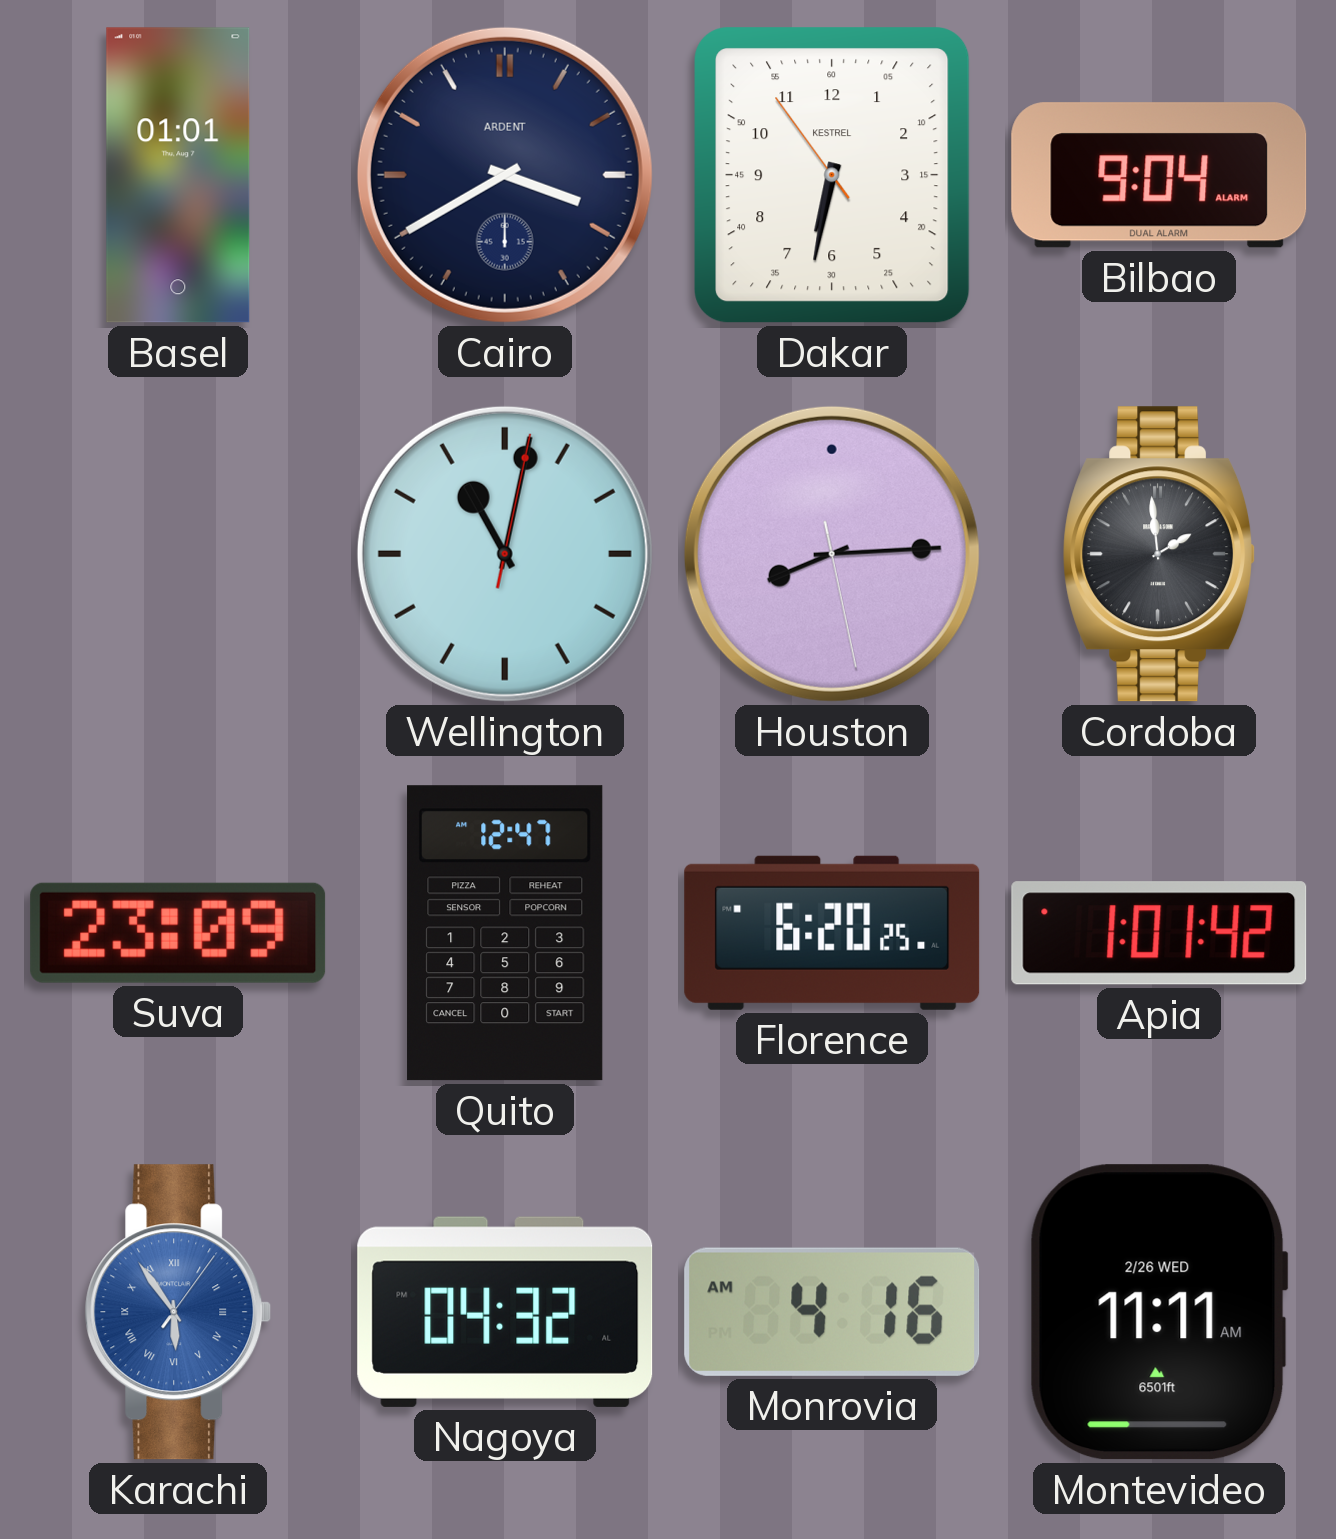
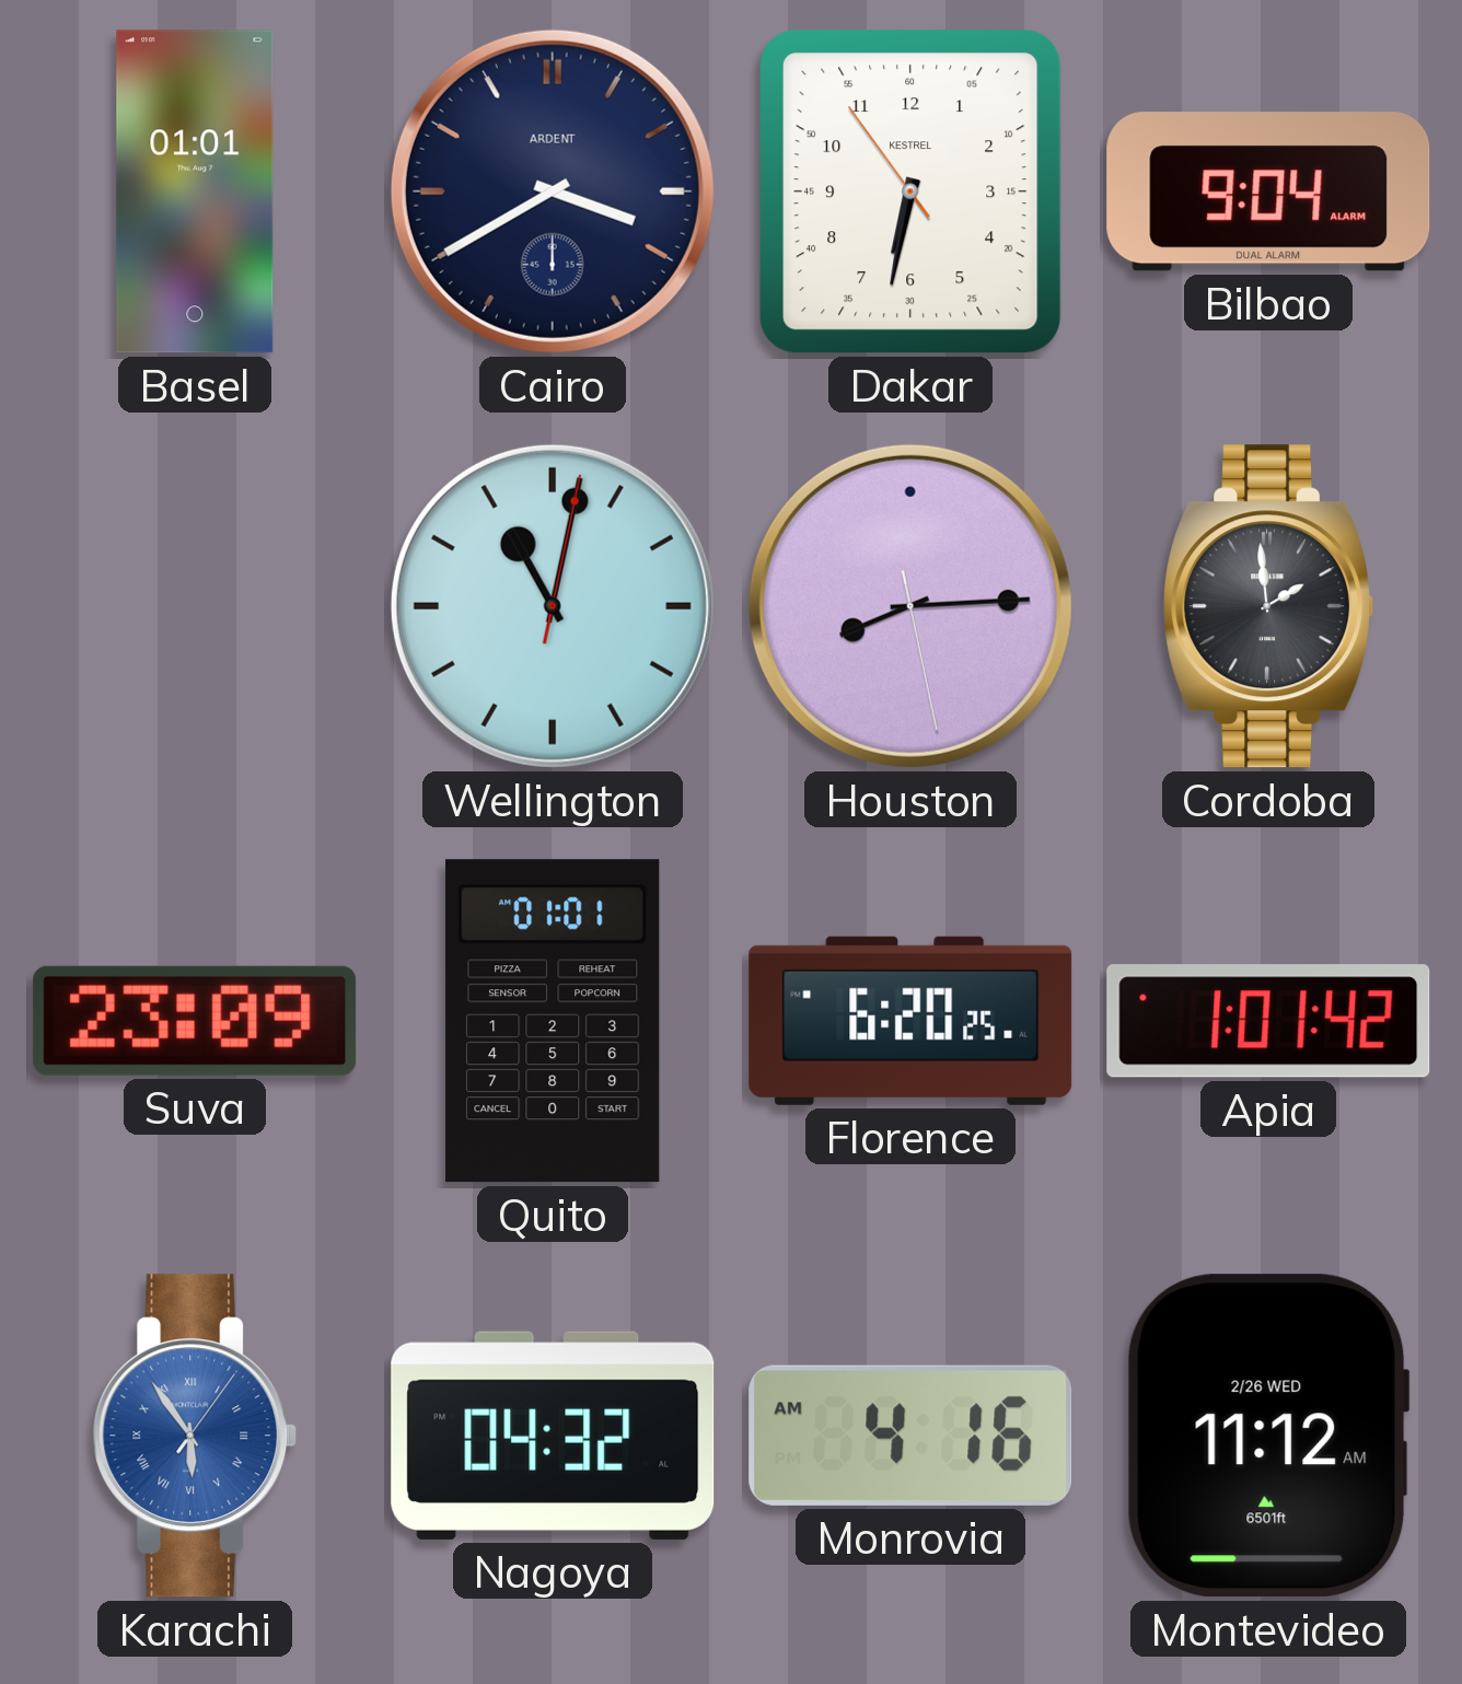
Quito: 12:47 -> 01:01
Montevideo: 11:11 -> 11:12
